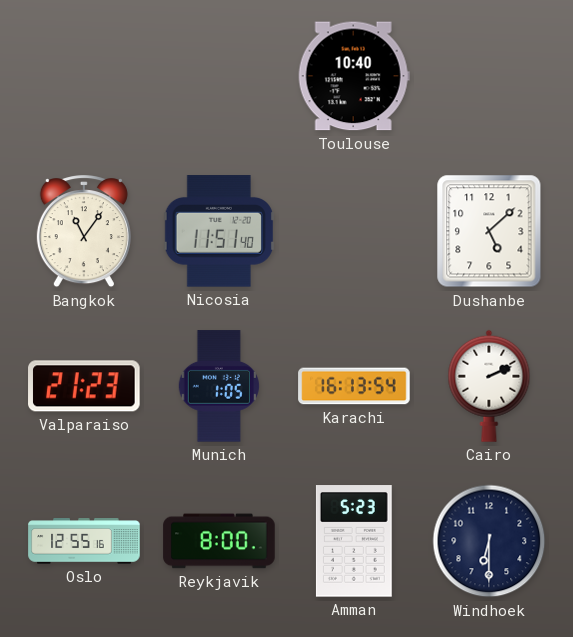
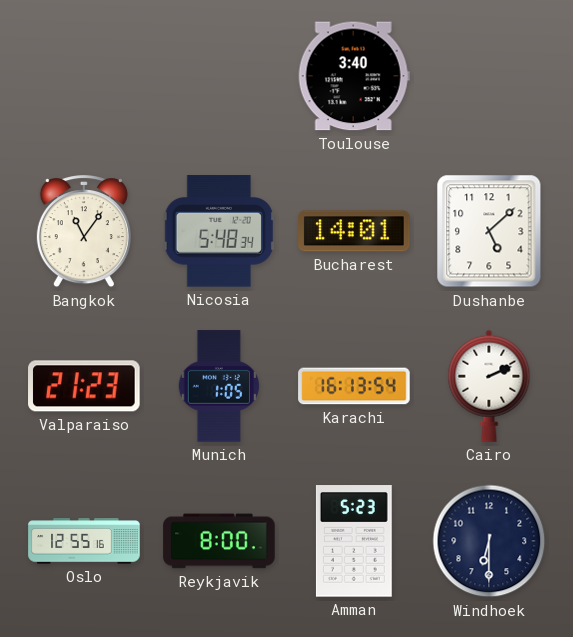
Toulouse: 10:40 -> 3:40
Nicosia: 11:51 -> 5:48
Bucharest: none -> 14:01
